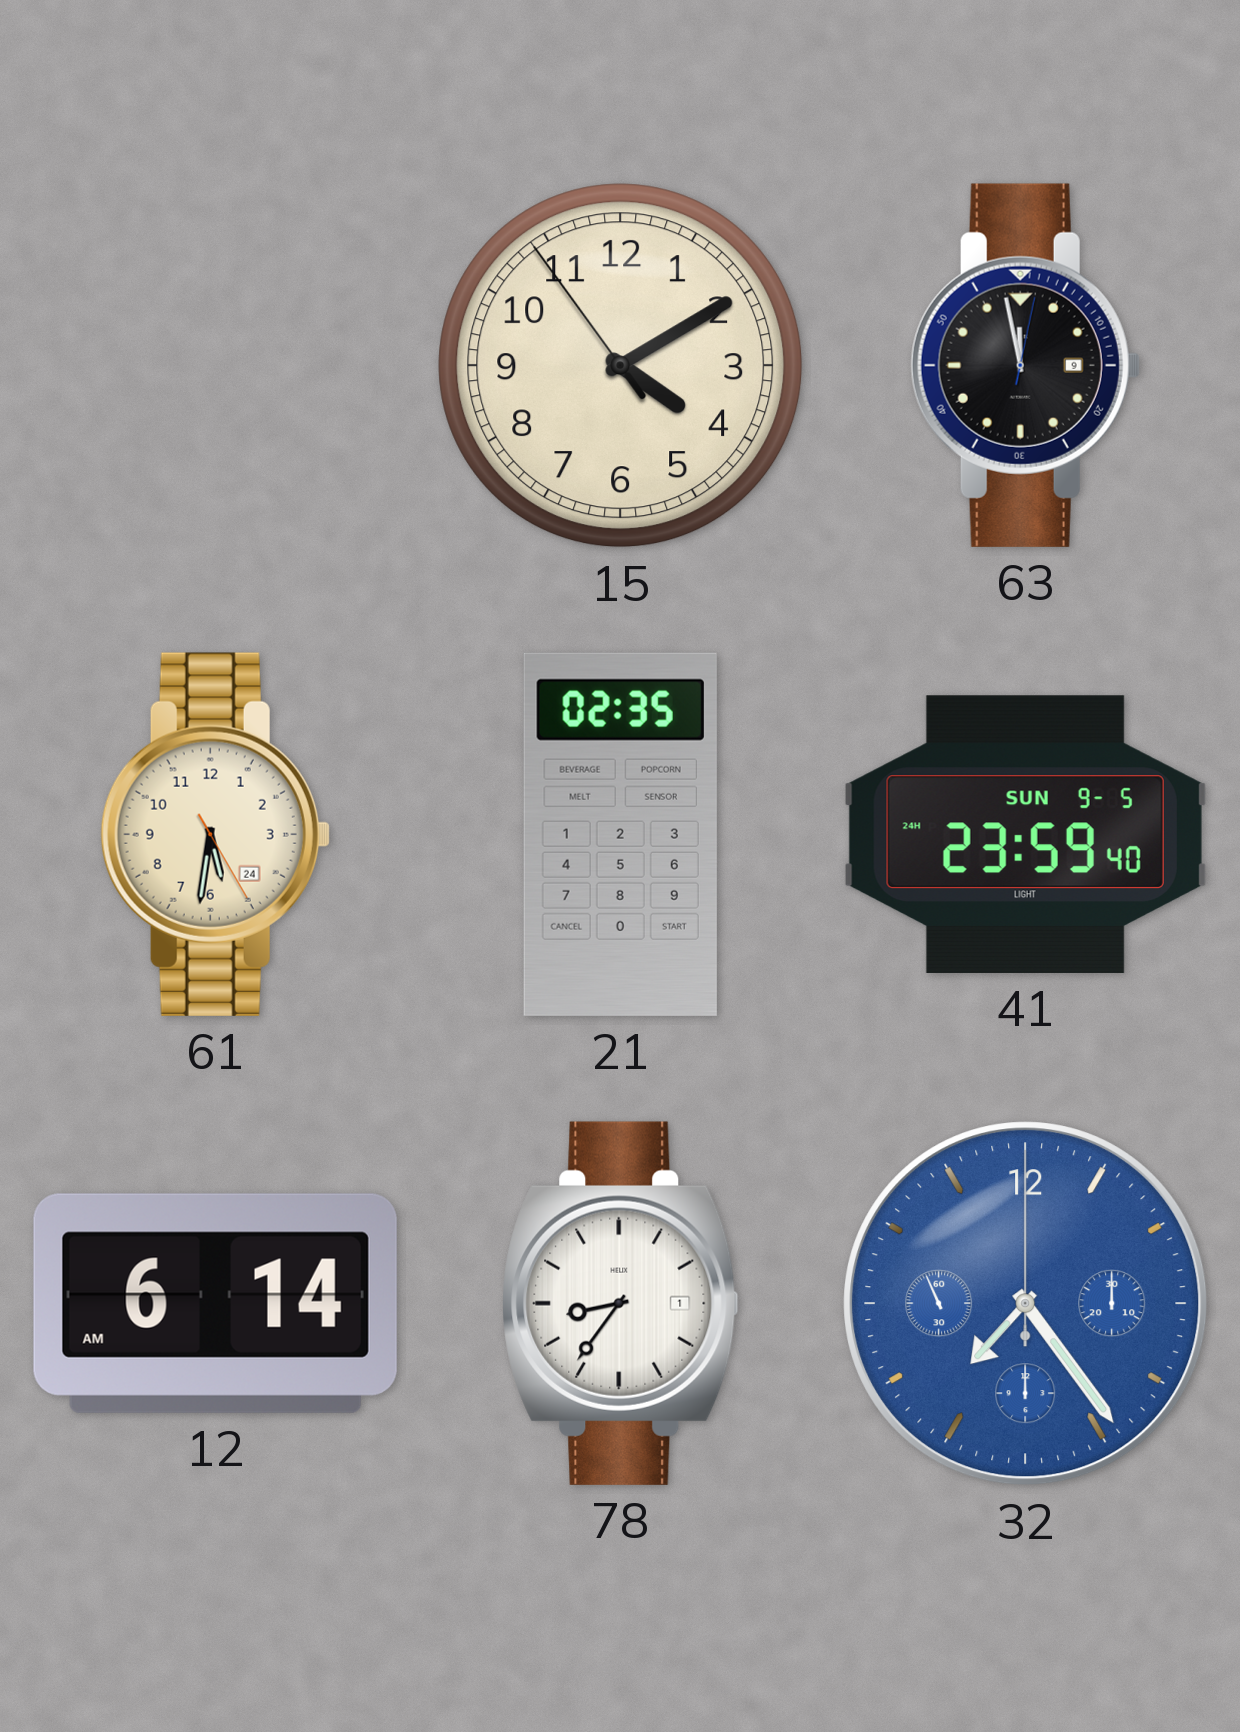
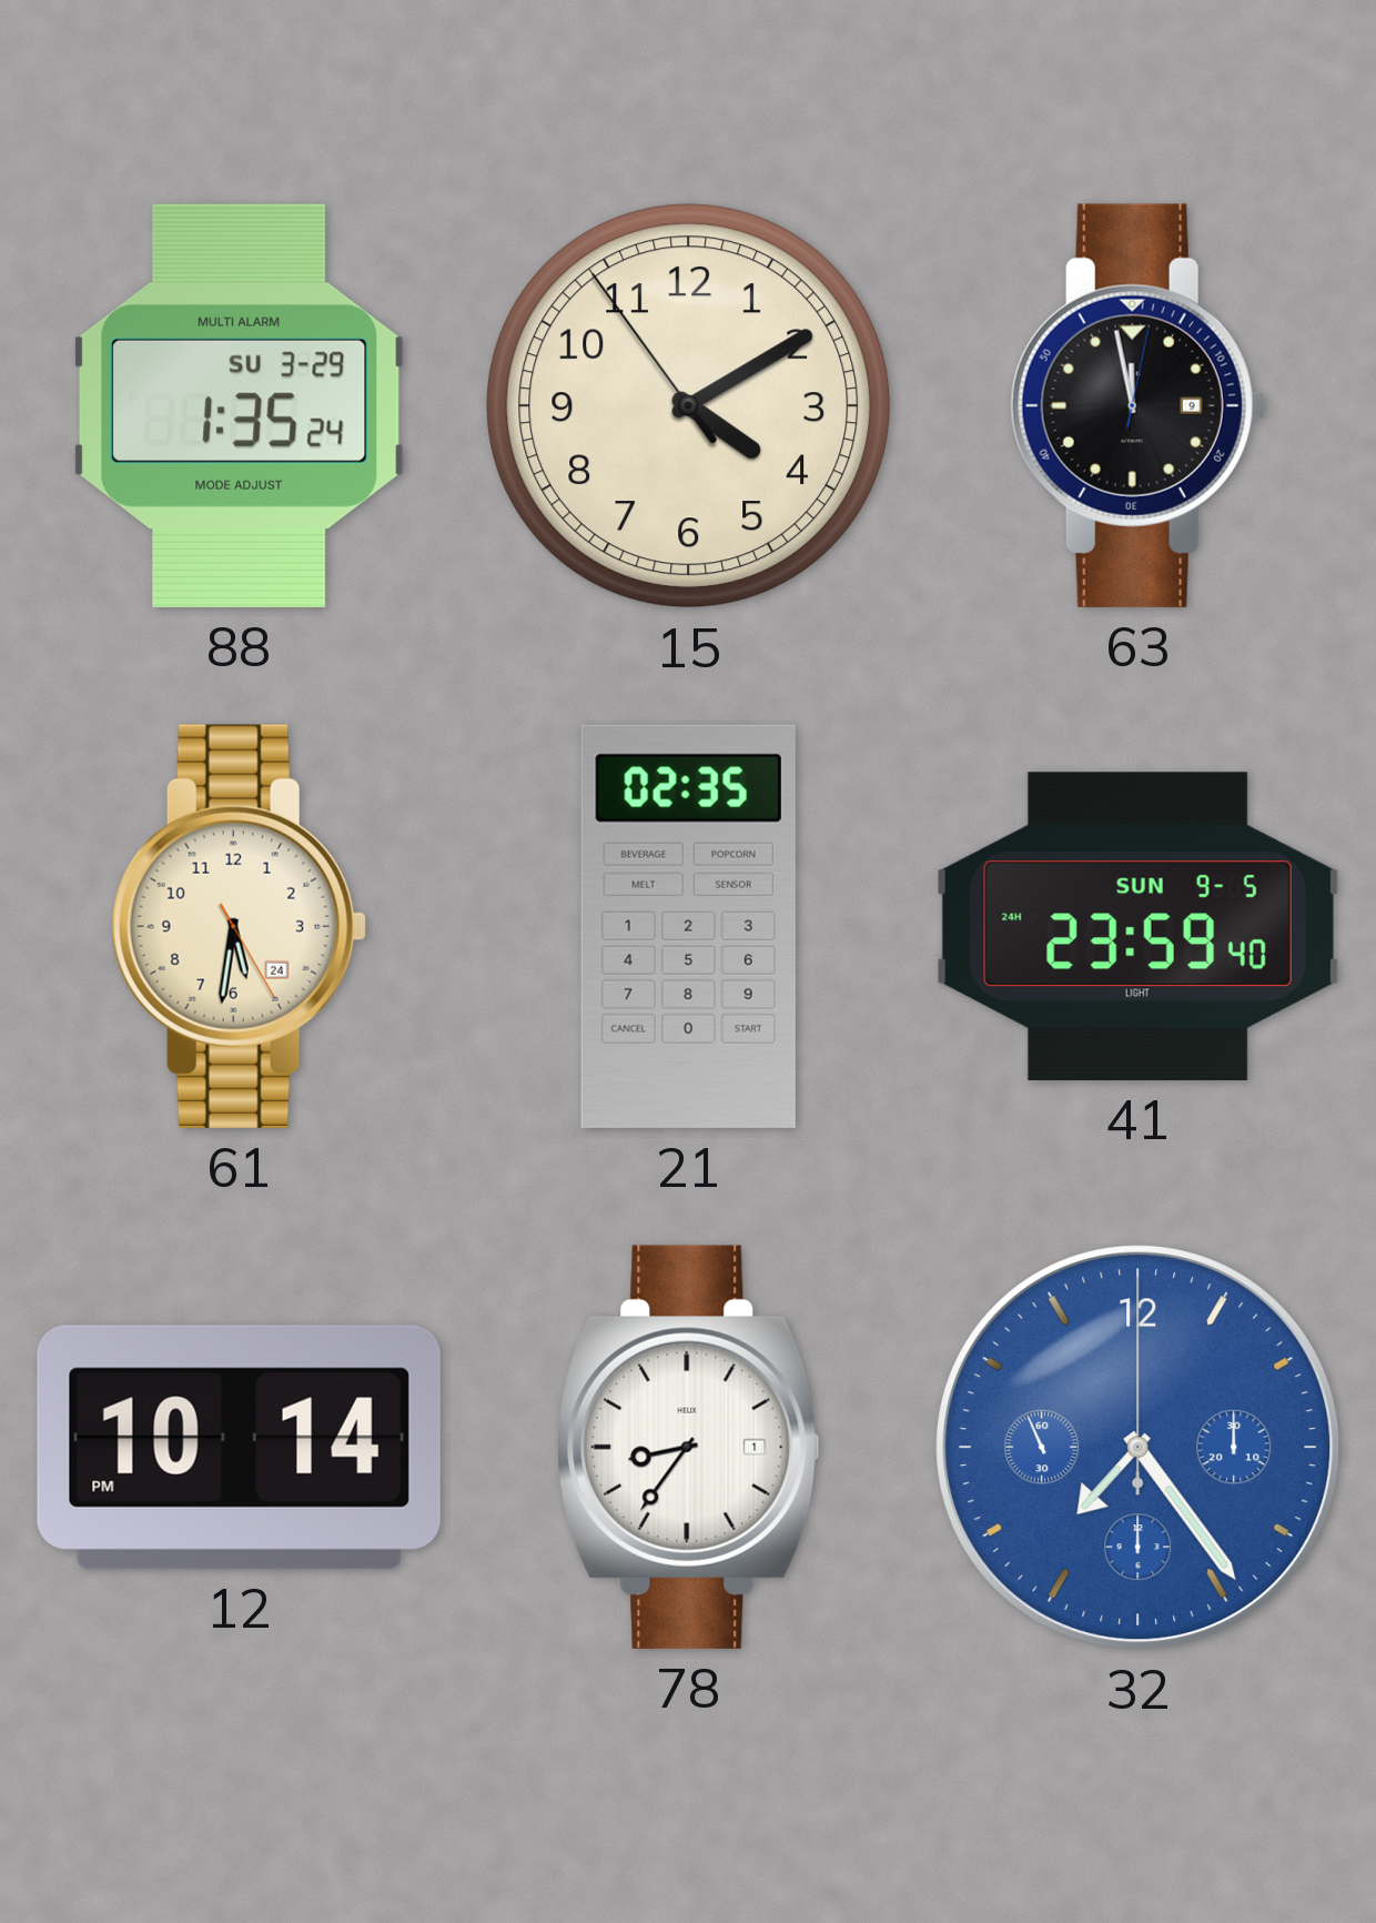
88: none -> 1:35
12: 6:14 -> 10:14
